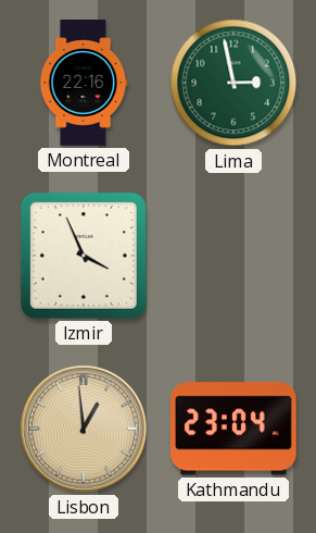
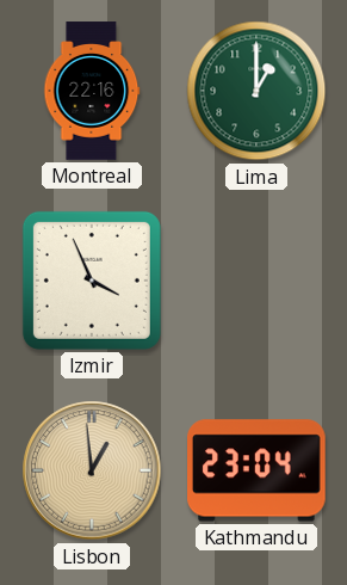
Lima: 2:58 -> 1:00
